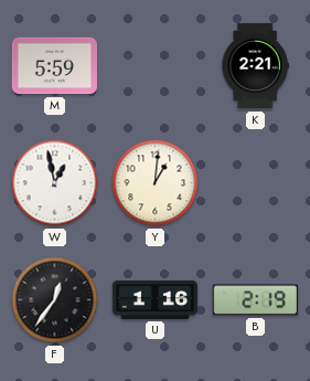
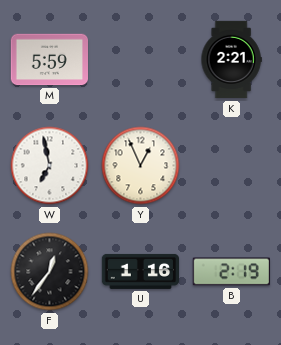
W: 12:58 -> 6:58
Y: 1:01 -> 12:56
